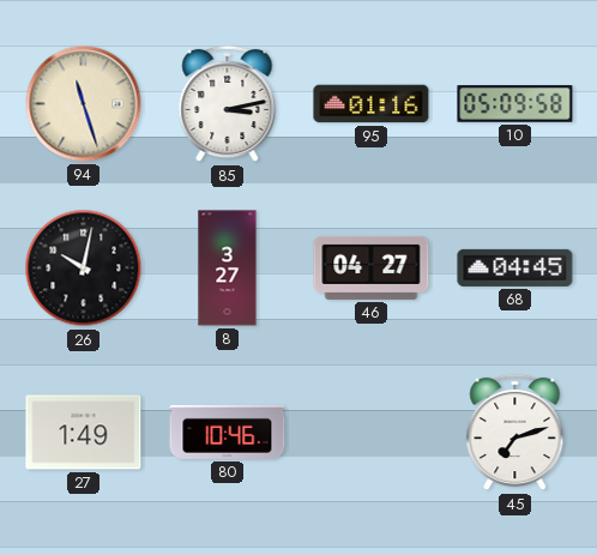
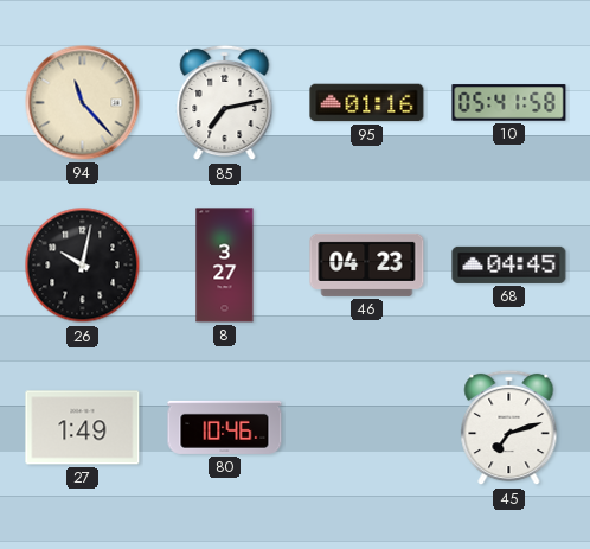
94: 11:27 -> 11:23
85: 3:13 -> 7:13
10: 05:09 -> 05:41
46: 04:27 -> 04:23
